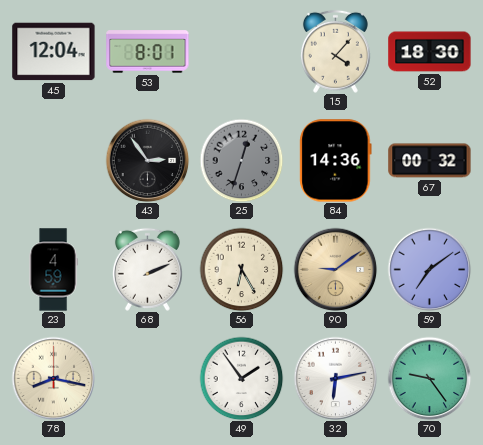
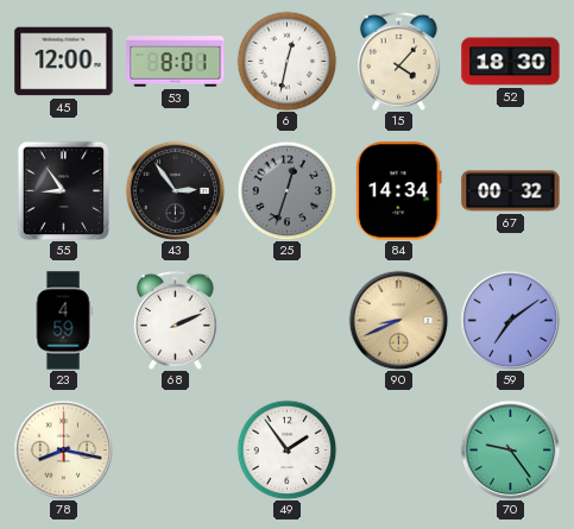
45: 12:04 -> 12:00
6: none -> 12:32
55: none -> 8:54
84: 14:36 -> 14:34
56: 6:25 -> none
90: 9:09 -> 8:41
32: 6:13 -> none
